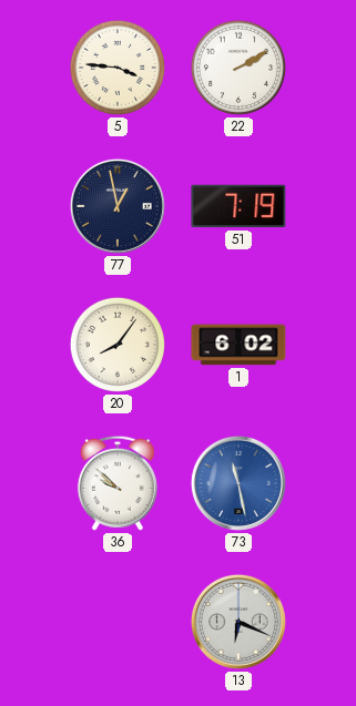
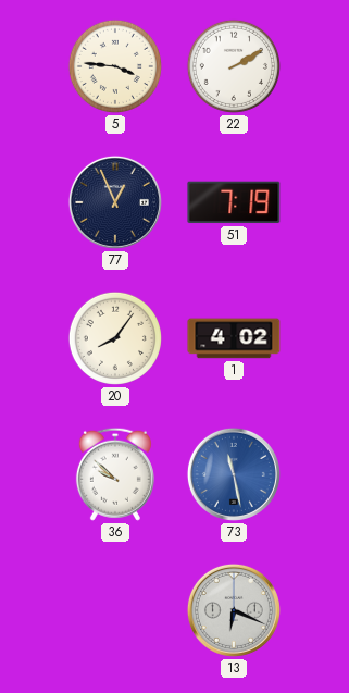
77: 12:58 -> 12:56
1: 6:02 -> 4:02
